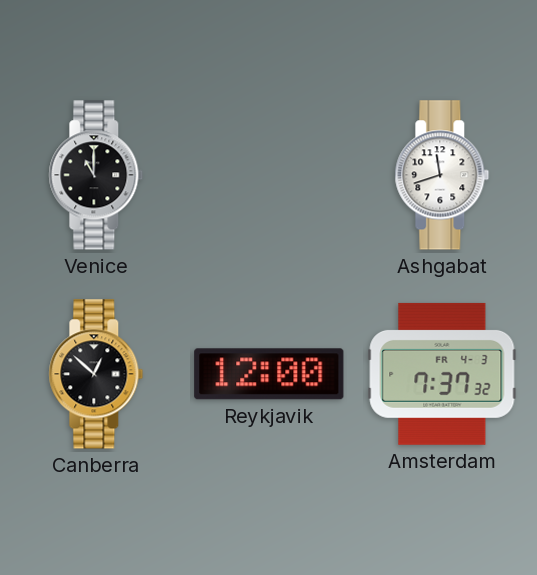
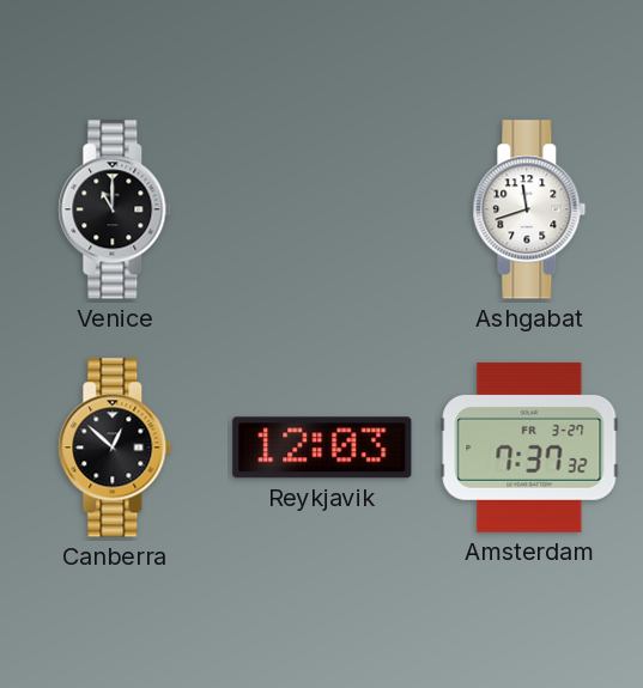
Reykjavik: 12:00 -> 12:03
Amsterdam date: FR 4-3 -> FR 3-27
